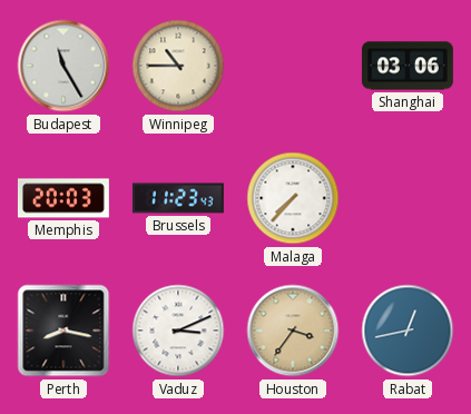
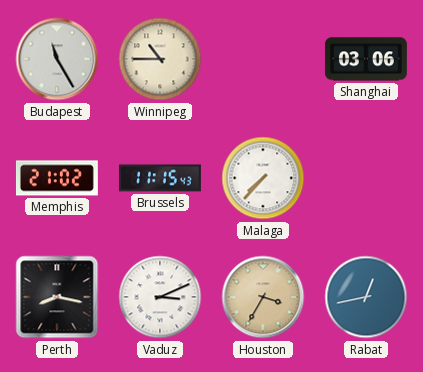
Memphis: 20:03 -> 21:02
Brussels: 11:23 -> 11:15
Houston: 3:36 -> 3:35
